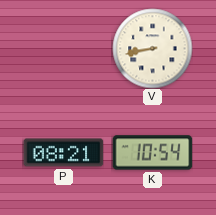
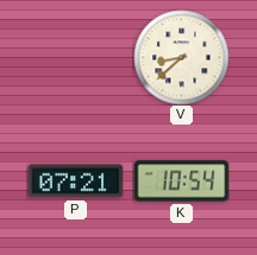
V: 8:43 -> 8:38
P: 08:21 -> 07:21
